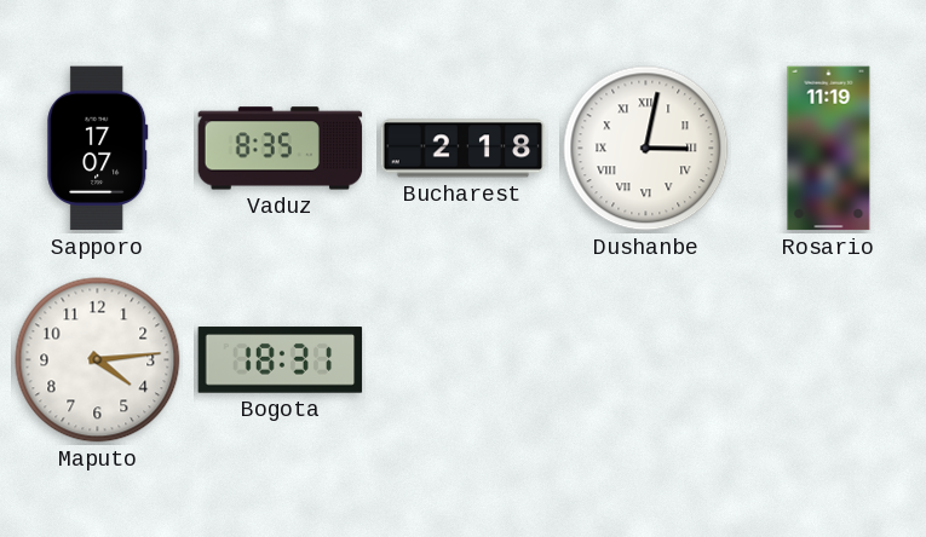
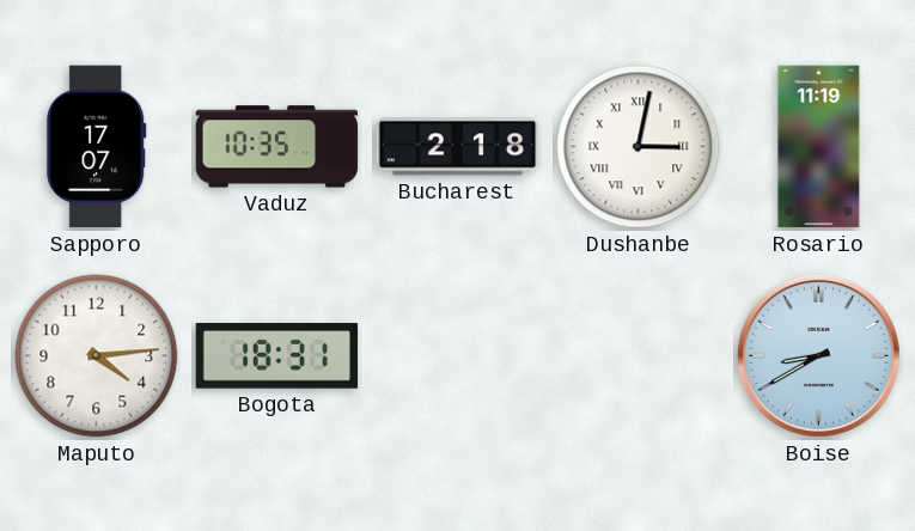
Vaduz: 8:35 -> 10:35
Boise: none -> 8:40
